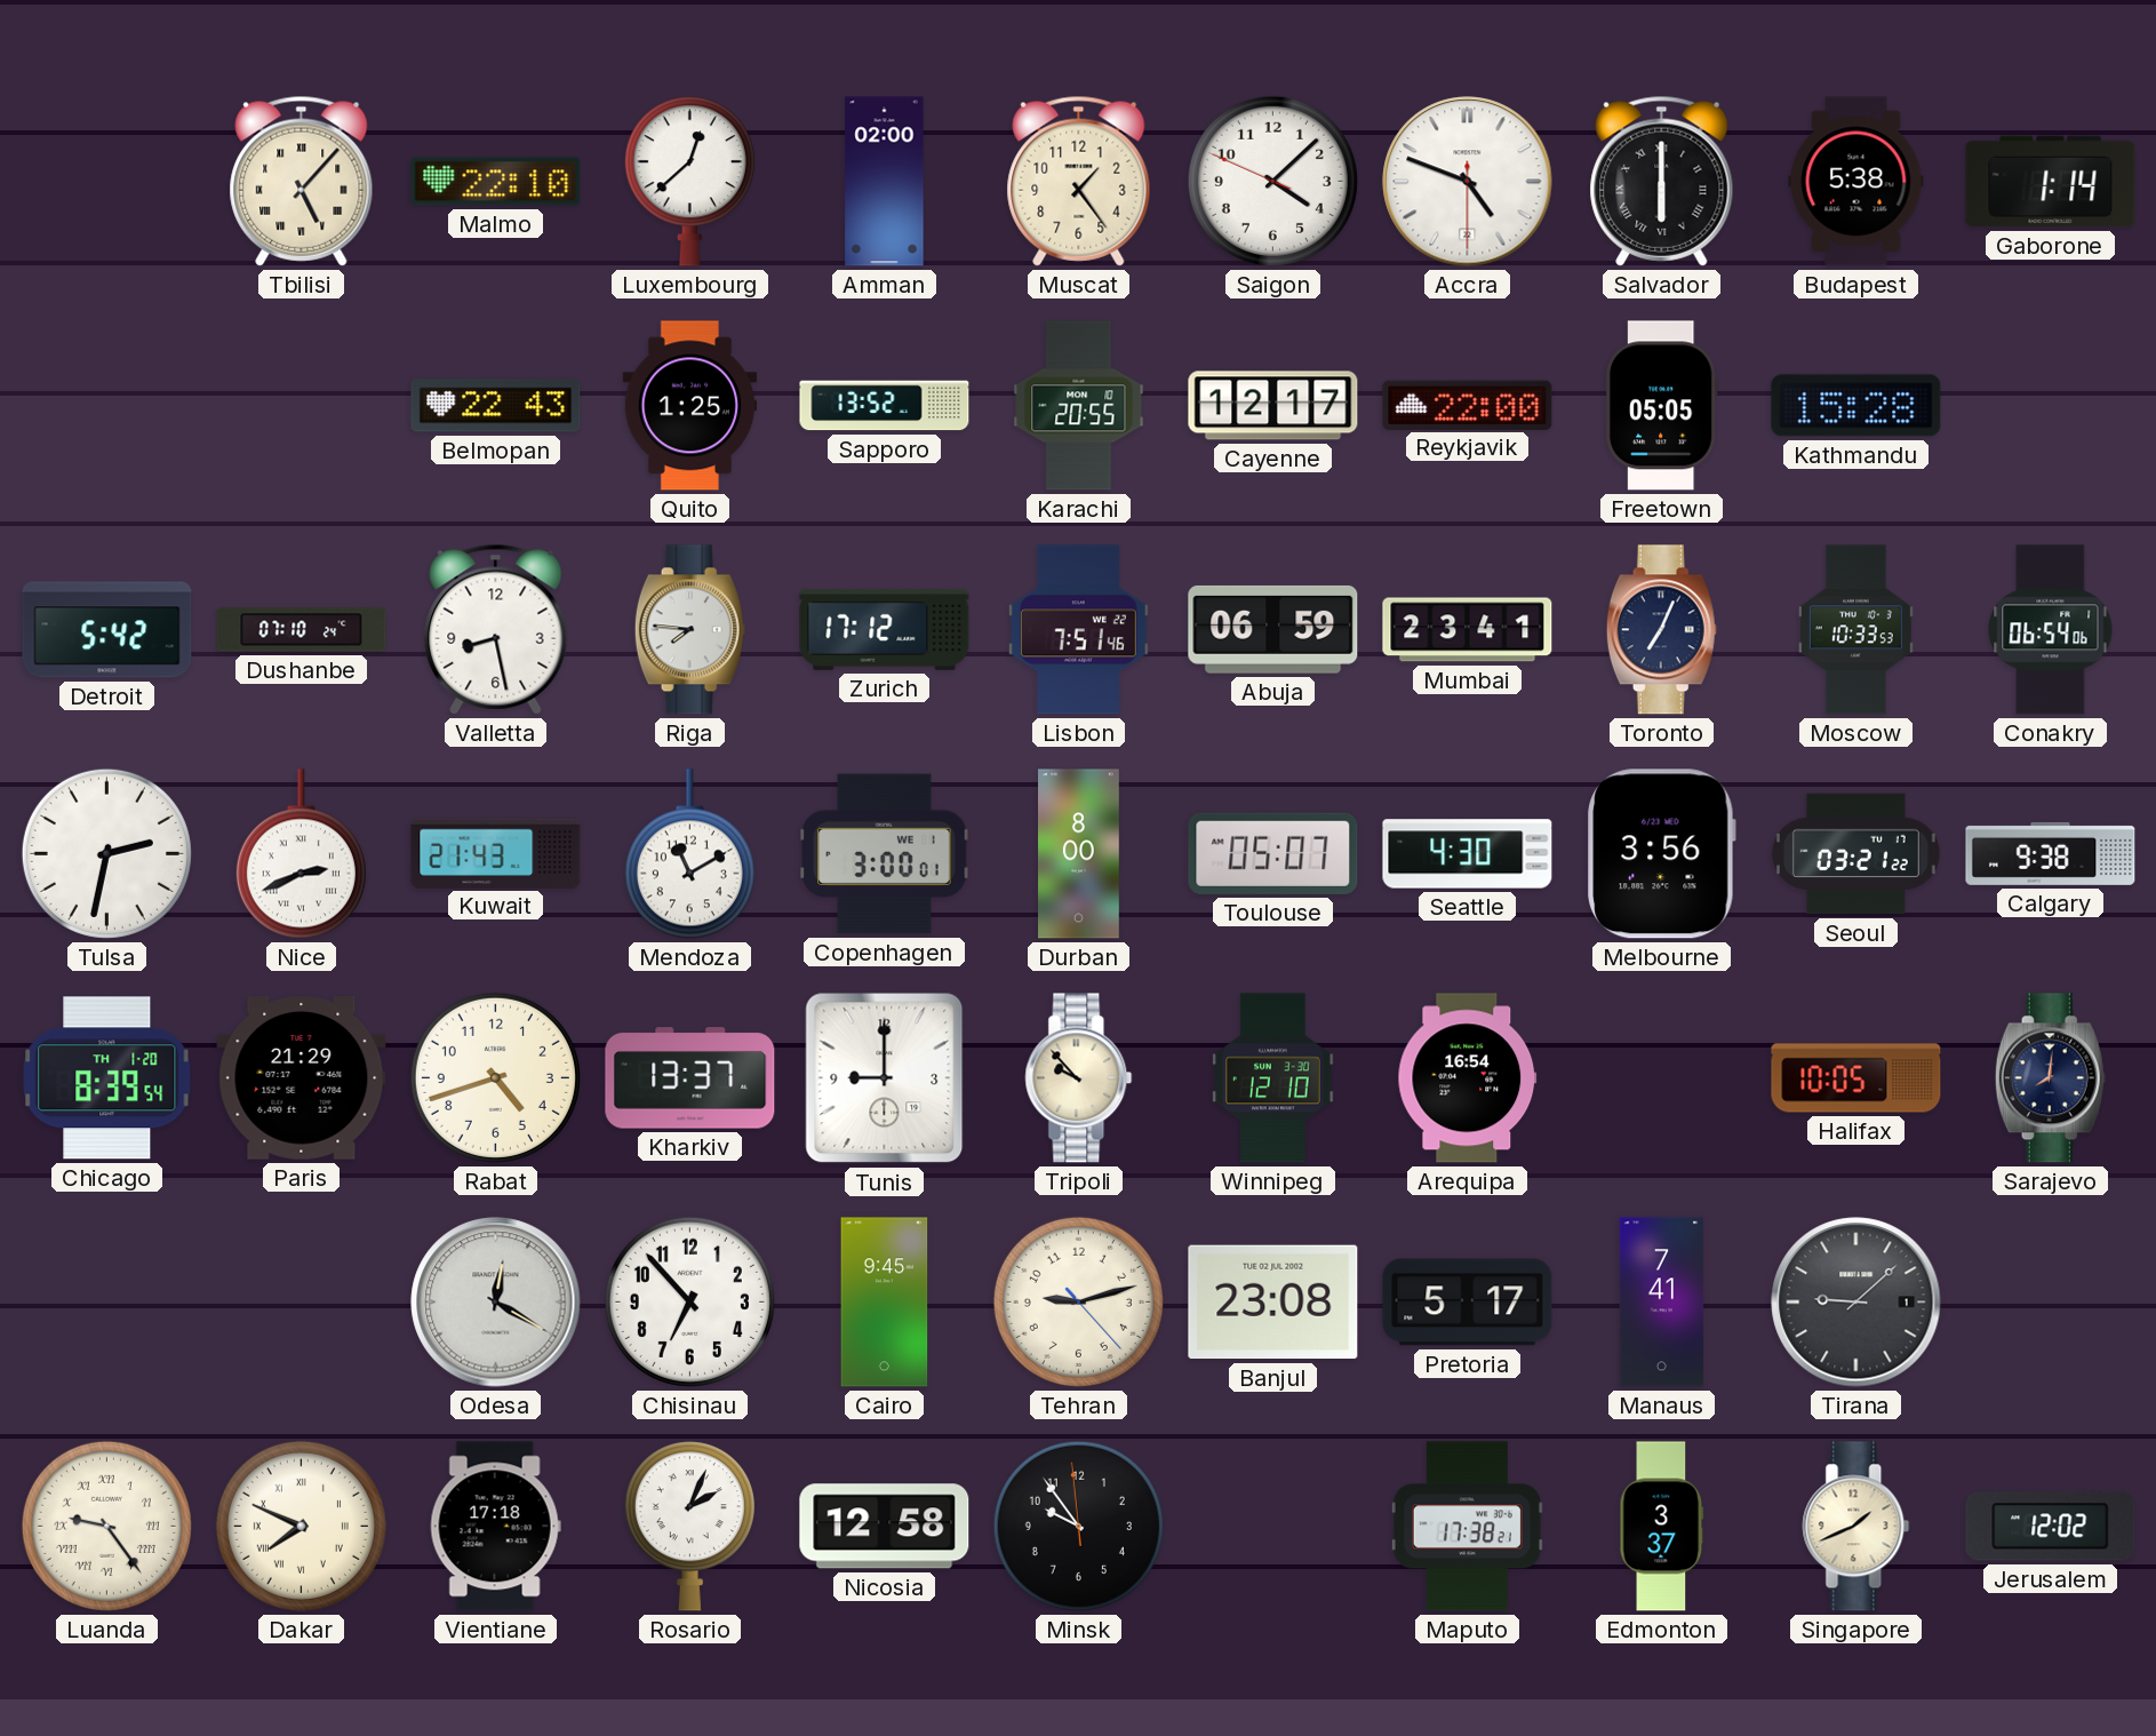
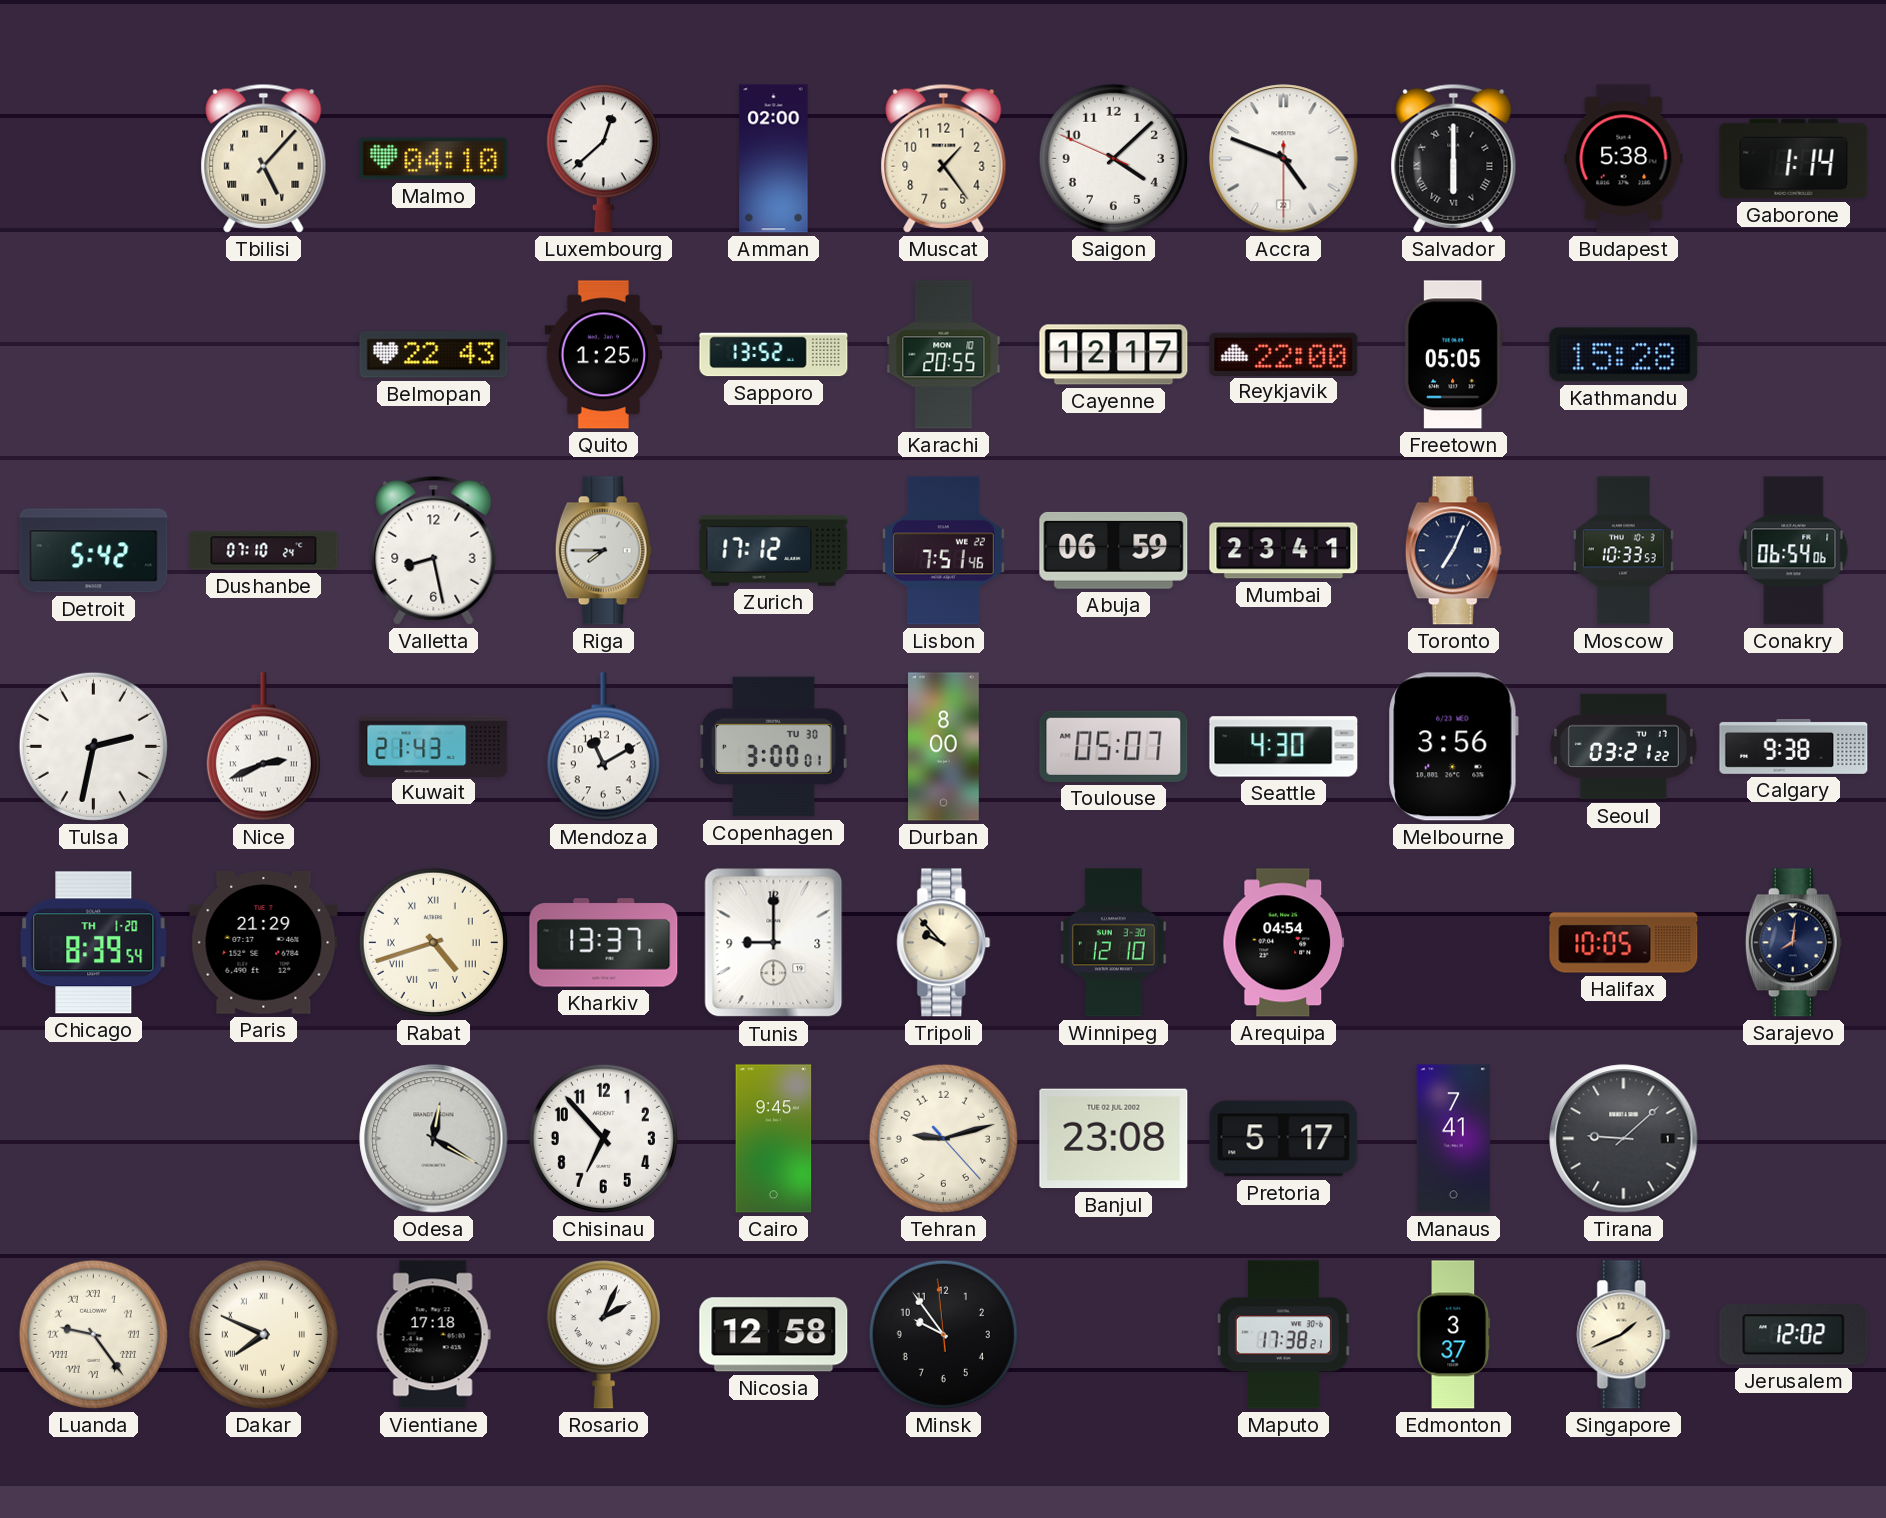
Malmo: 22:10 -> 04:10
Riga: 7:46 -> 7:45
Copenhagen date: WE 1 -> TU 30
Rabat numerals: Arabic -> Roman
Arequipa: 16:54 -> 04:54
